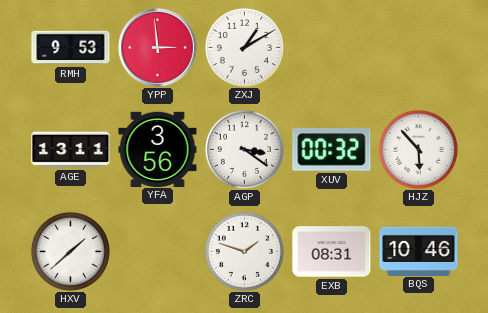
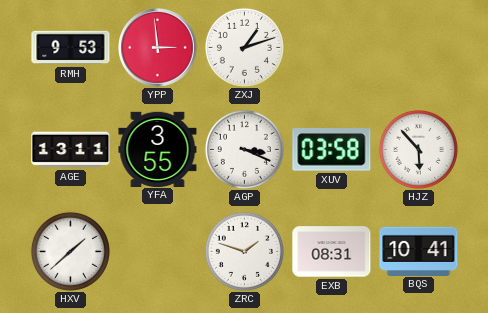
ZXJ: 1:10 -> 1:12
YFA: 3:56 -> 3:55
AGP: 3:21 -> 3:19
XUV: 00:32 -> 03:58
BQS: 10:46 -> 10:41
